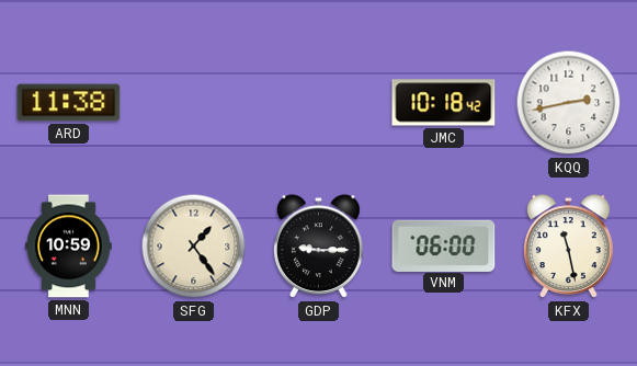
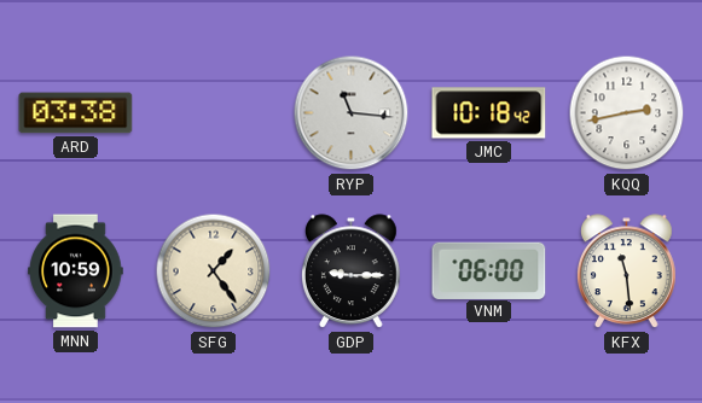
ARD: 11:38 -> 03:38
RYP: none -> 11:16
KFX: 11:28 -> 11:29
